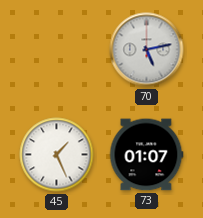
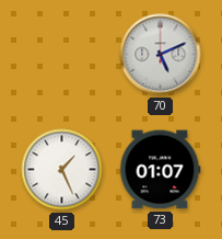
70: 5:13 -> 5:11
